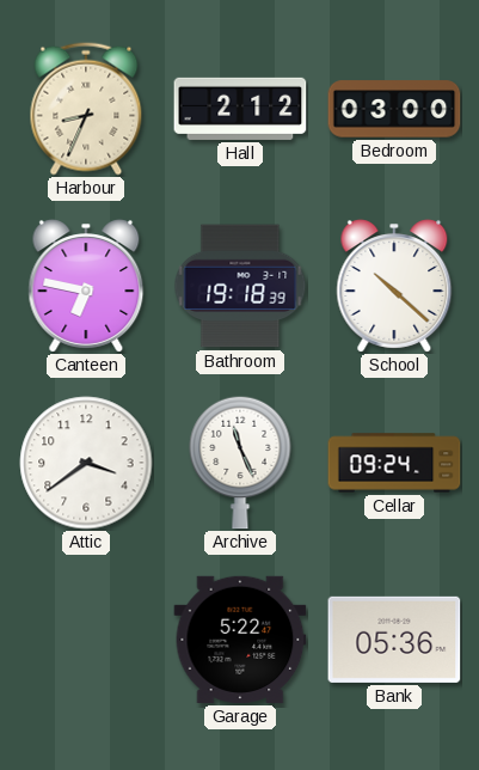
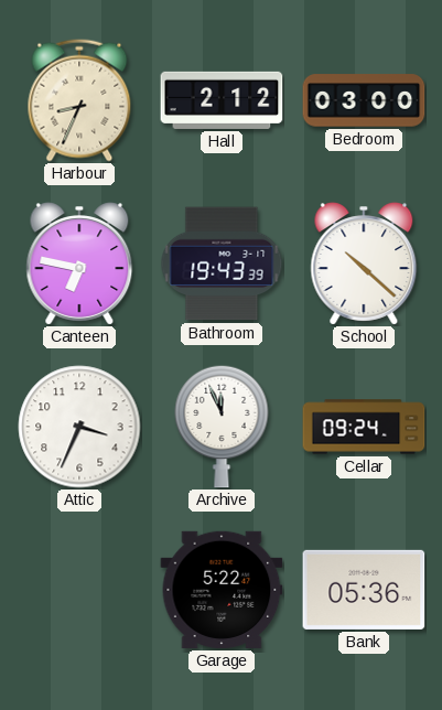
Bathroom: 19:18 -> 19:43
Attic: 3:39 -> 3:34
Archive: 11:26 -> 11:56
